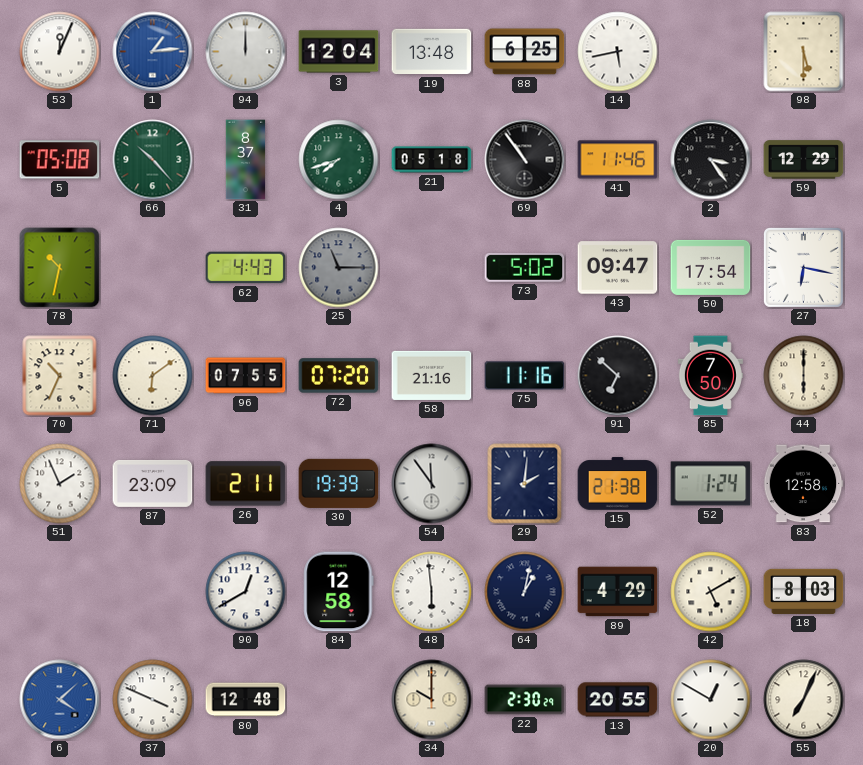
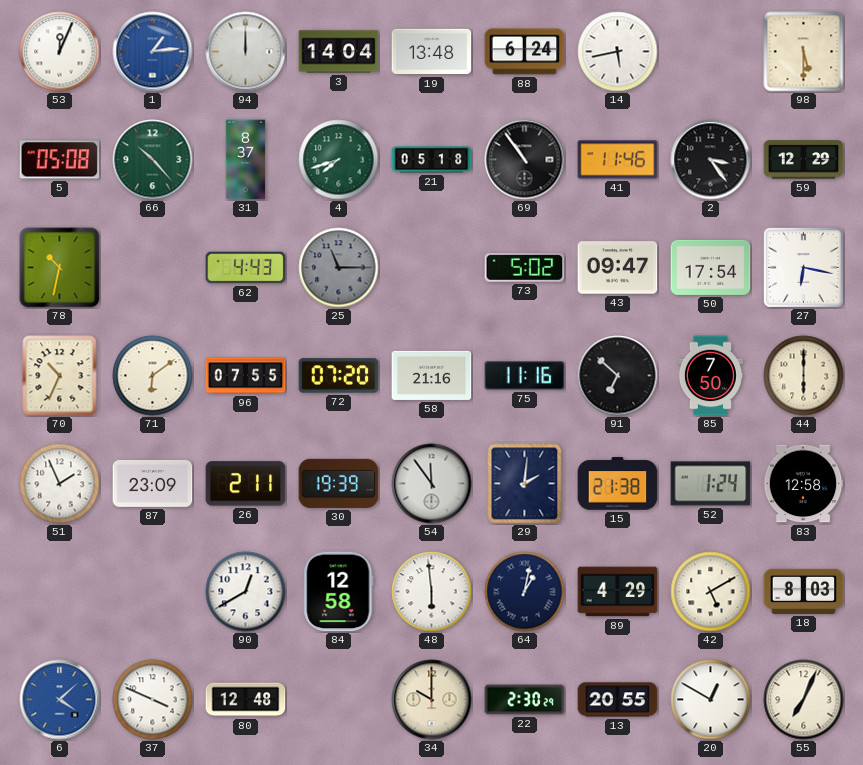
3: 12:04 -> 14:04
88: 6:25 -> 6:24
